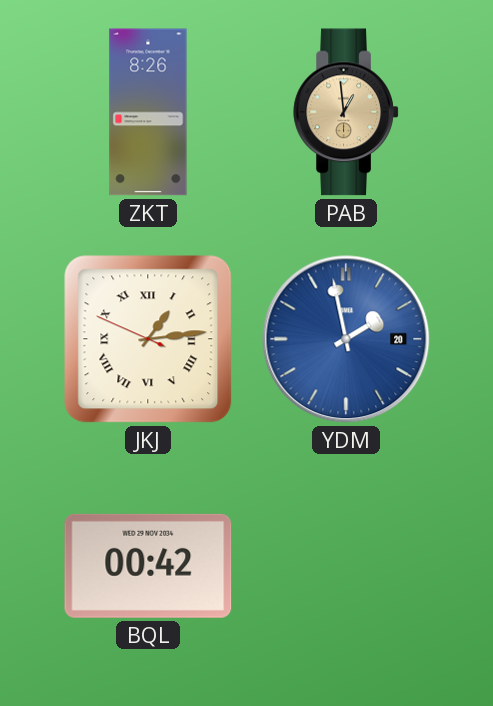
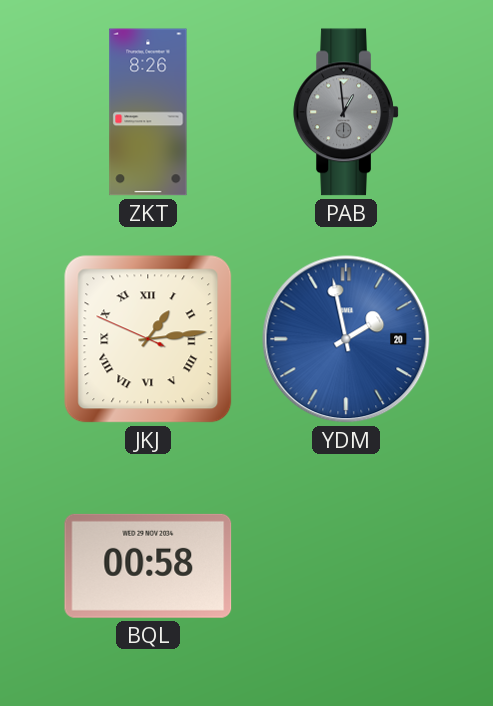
PAB dial: champagne -> grey
BQL: 00:42 -> 00:58
